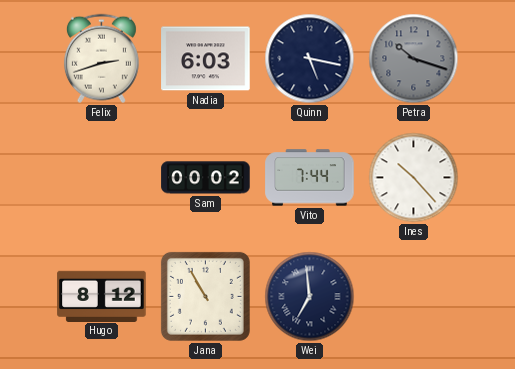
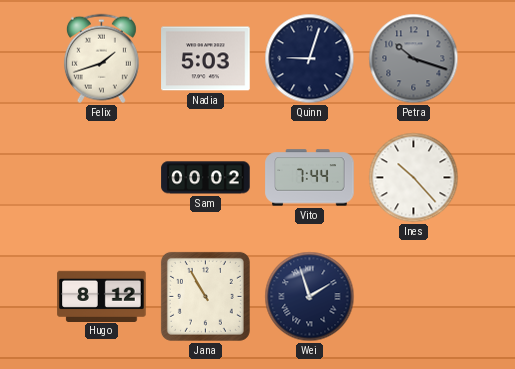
Felix: 2:42 -> 1:42
Nadia: 6:03 -> 5:03
Quinn: 5:17 -> 9:03
Wei: 6:59 -> 1:57
